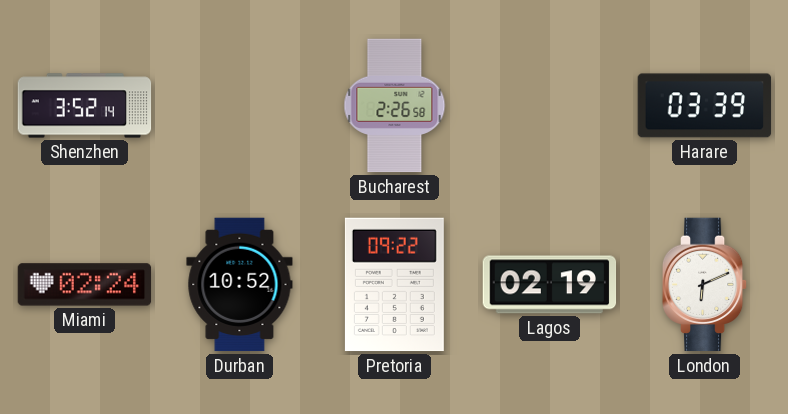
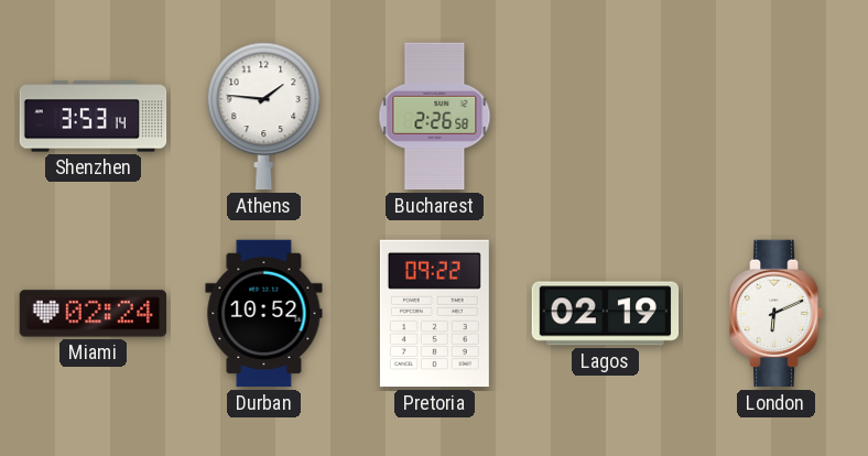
Shenzhen: 3:52 -> 3:53
Athens: none -> 1:46
Harare: 03:39 -> none
